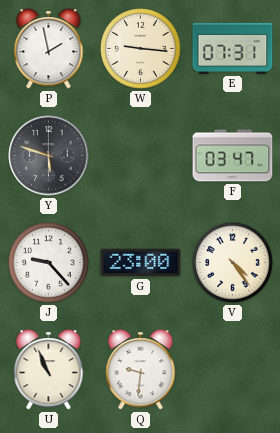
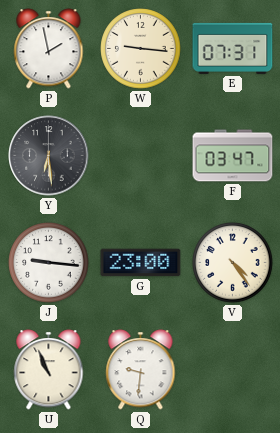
Y: 5:48 -> 6:29
J: 9:23 -> 9:16
